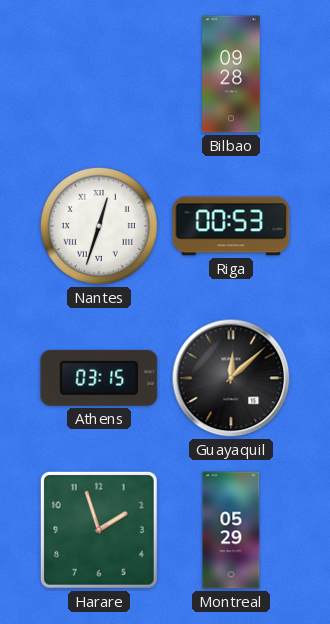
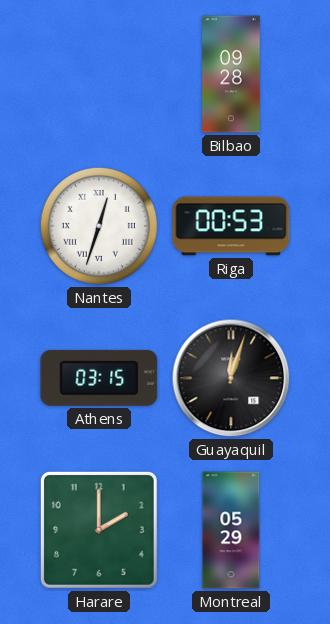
Guayaquil: 12:08 -> 12:03
Harare: 1:57 -> 2:00
